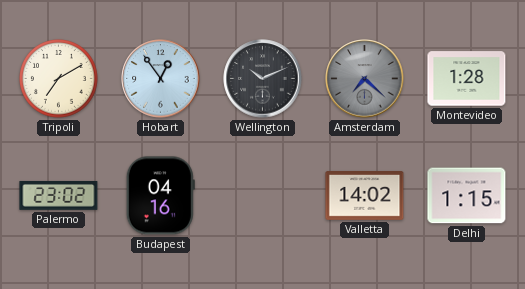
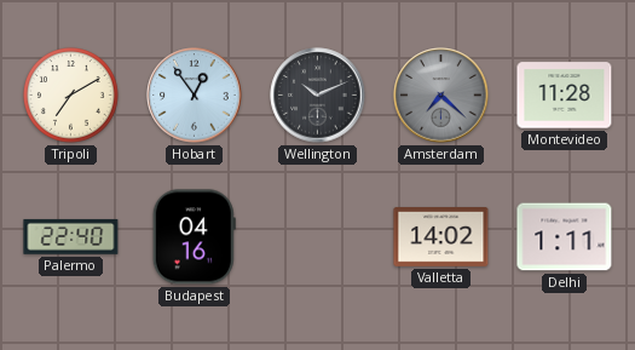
Montevideo: 1:28 -> 11:28
Palermo: 23:02 -> 22:40
Delhi: 1:15 -> 1:11
